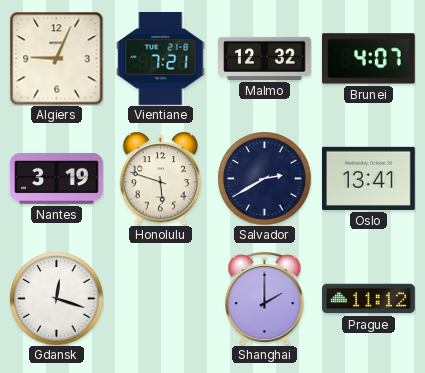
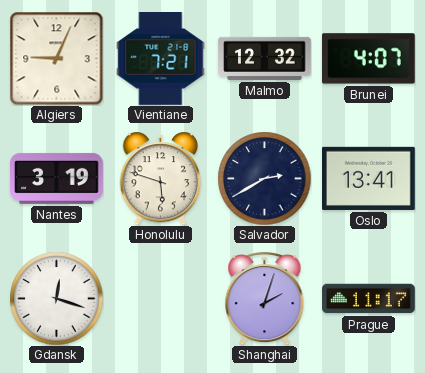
Shanghai: 2:00 -> 2:03
Prague: 11:12 -> 11:17
